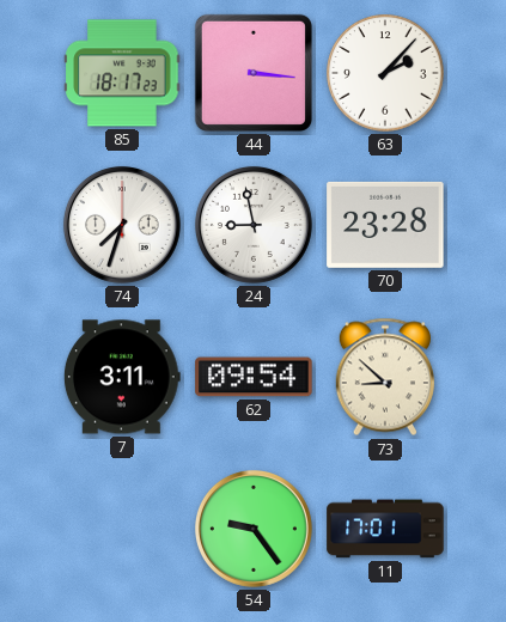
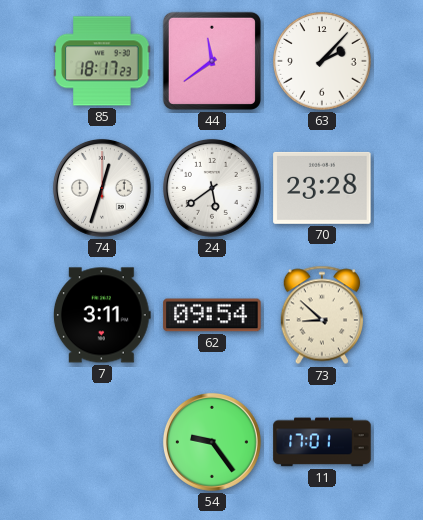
44: 3:16 -> 11:39
74: 7:33 -> 12:33
24: 8:58 -> 5:39
